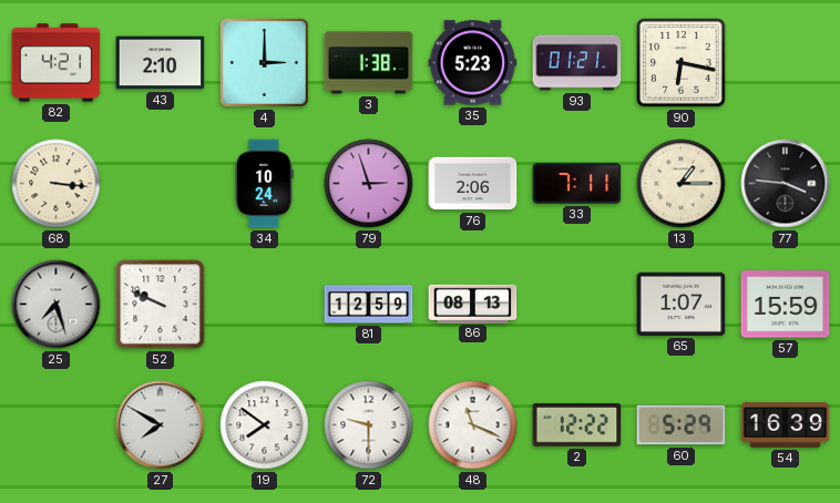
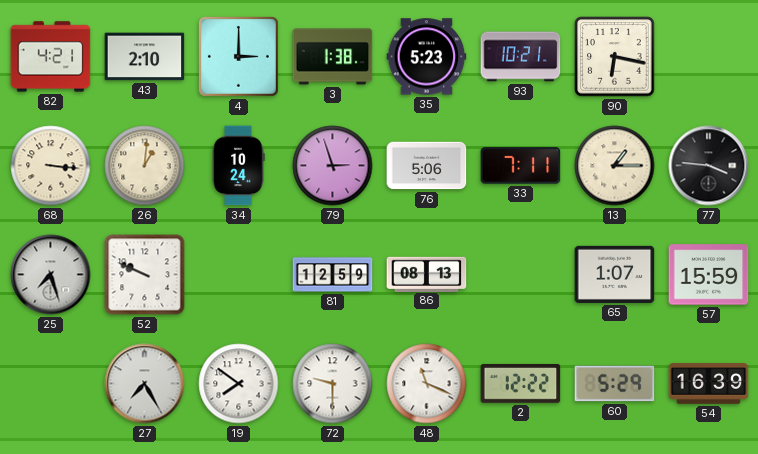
93: 01:21 -> 10:21
26: none -> 1:01
76: 2:06 -> 5:06
27: 7:50 -> 7:25
